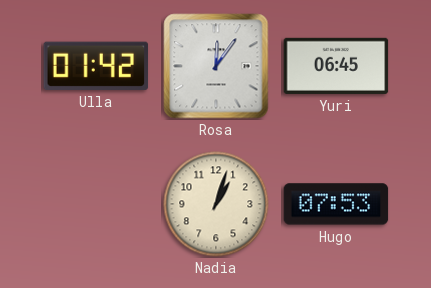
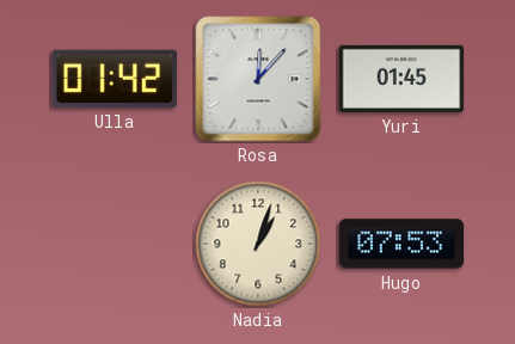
Rosa: 12:06 -> 12:07
Yuri: 06:45 -> 01:45
